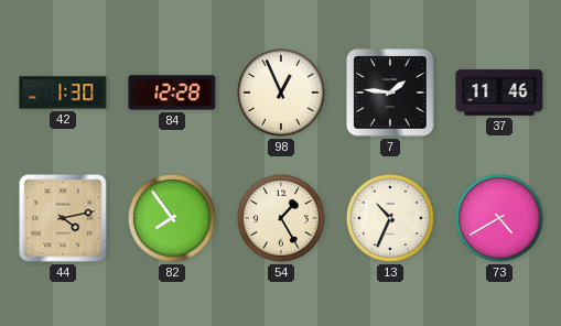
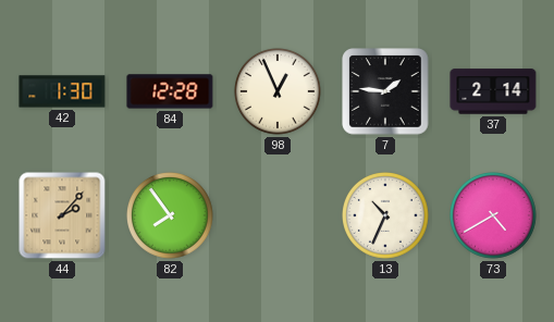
37: 11:46 -> 2:14
44: 4:13 -> 2:07
54: 1:25 -> none
